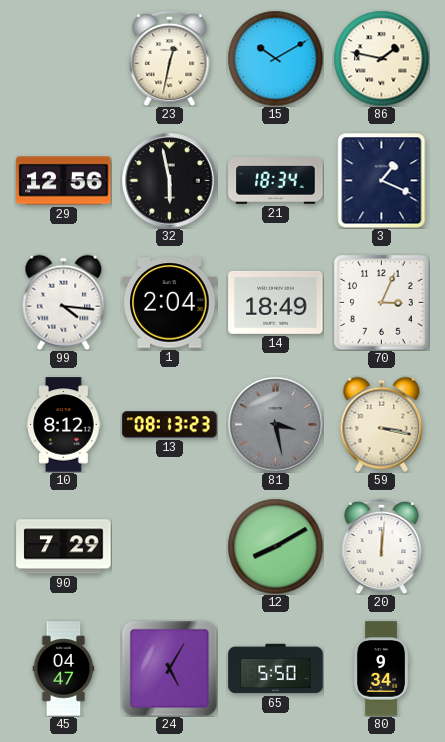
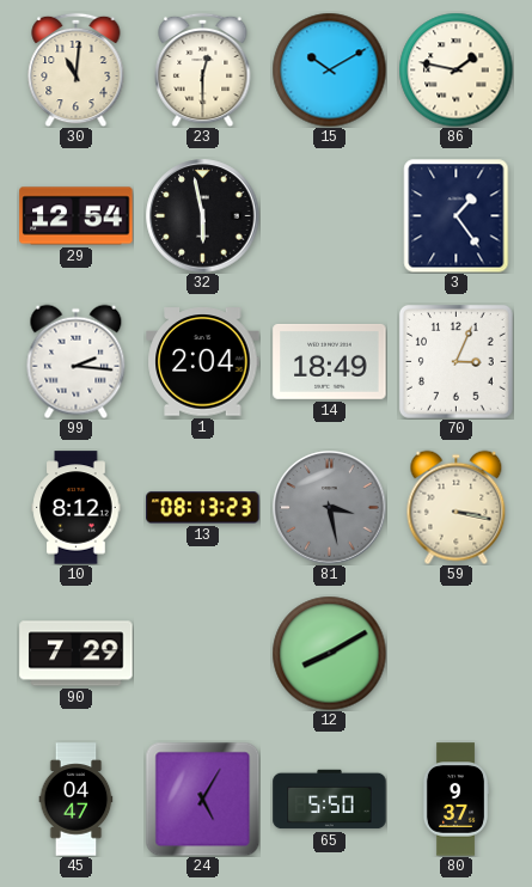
30: none -> 11:01
23: 12:32 -> 12:30
29: 12:56 -> 12:54
21: 18:34 -> none
3: 1:19 -> 1:24
99: 4:16 -> 2:16
20: 12:01 -> none
80: 9:34 -> 9:37
